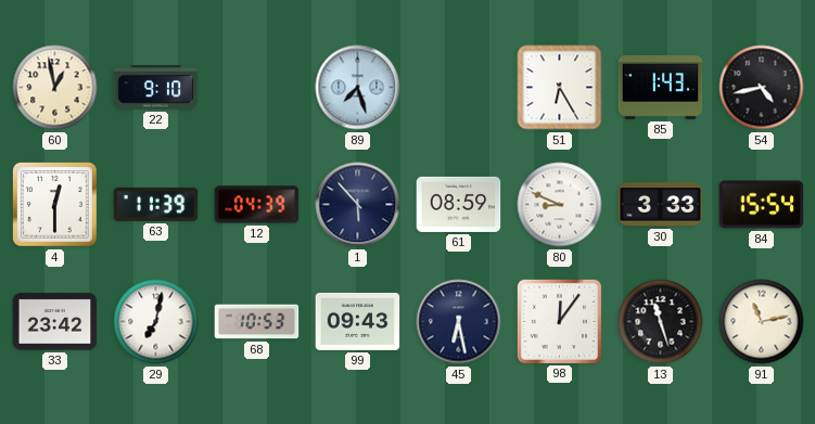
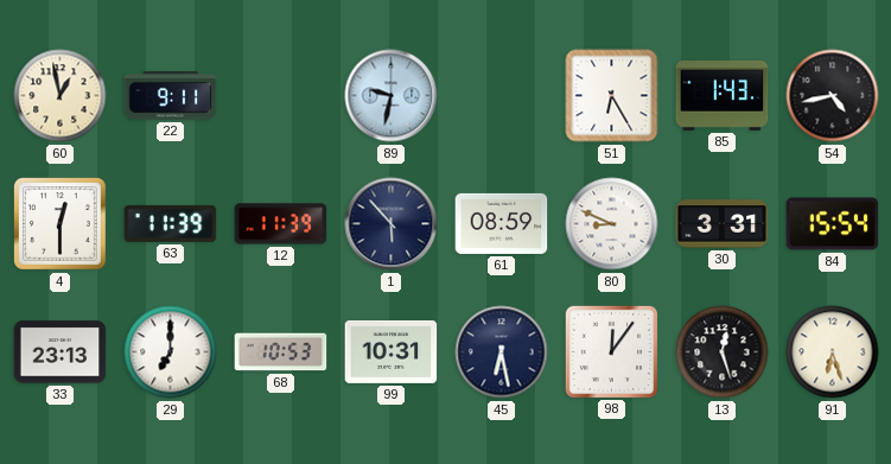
22: 9:10 -> 9:11
89: 7:27 -> 9:32
12: 04:39 -> 11:39
30: 3:33 -> 3:31
33: 23:42 -> 23:13
29: 7:02 -> 7:00
99: 09:43 -> 10:31
13: 11:27 -> 12:27
91: 11:13 -> 6:27
